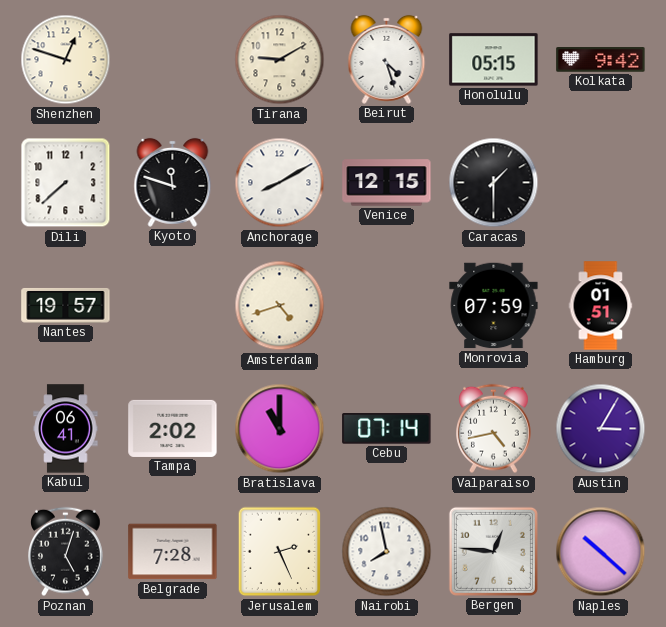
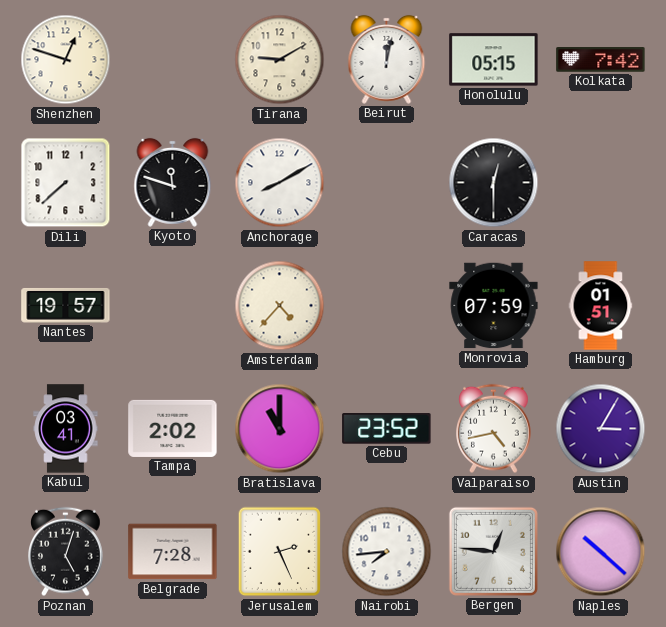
Beirut: 4:27 -> 12:02
Kolkata: 9:42 -> 7:42
Venice: 12:15 -> none
Caracas: 1:30 -> 12:30
Amsterdam: 4:42 -> 4:37
Kabul: 06:41 -> 03:41
Cebu: 07:14 -> 23:52
Nairobi: 7:58 -> 7:44
